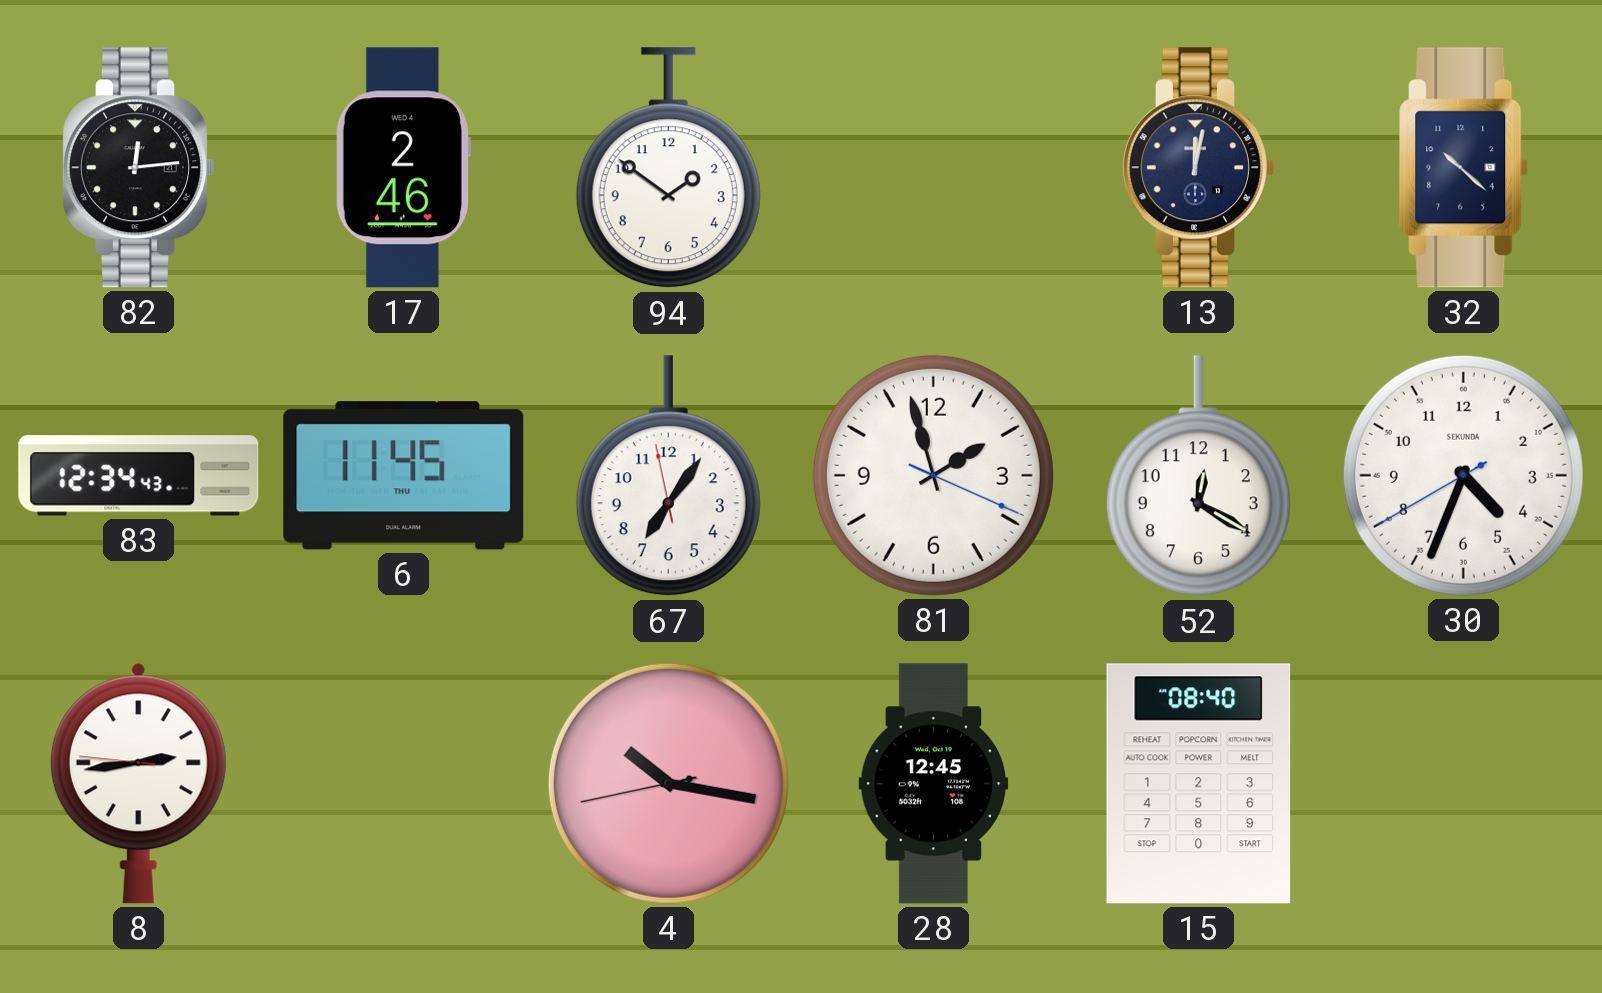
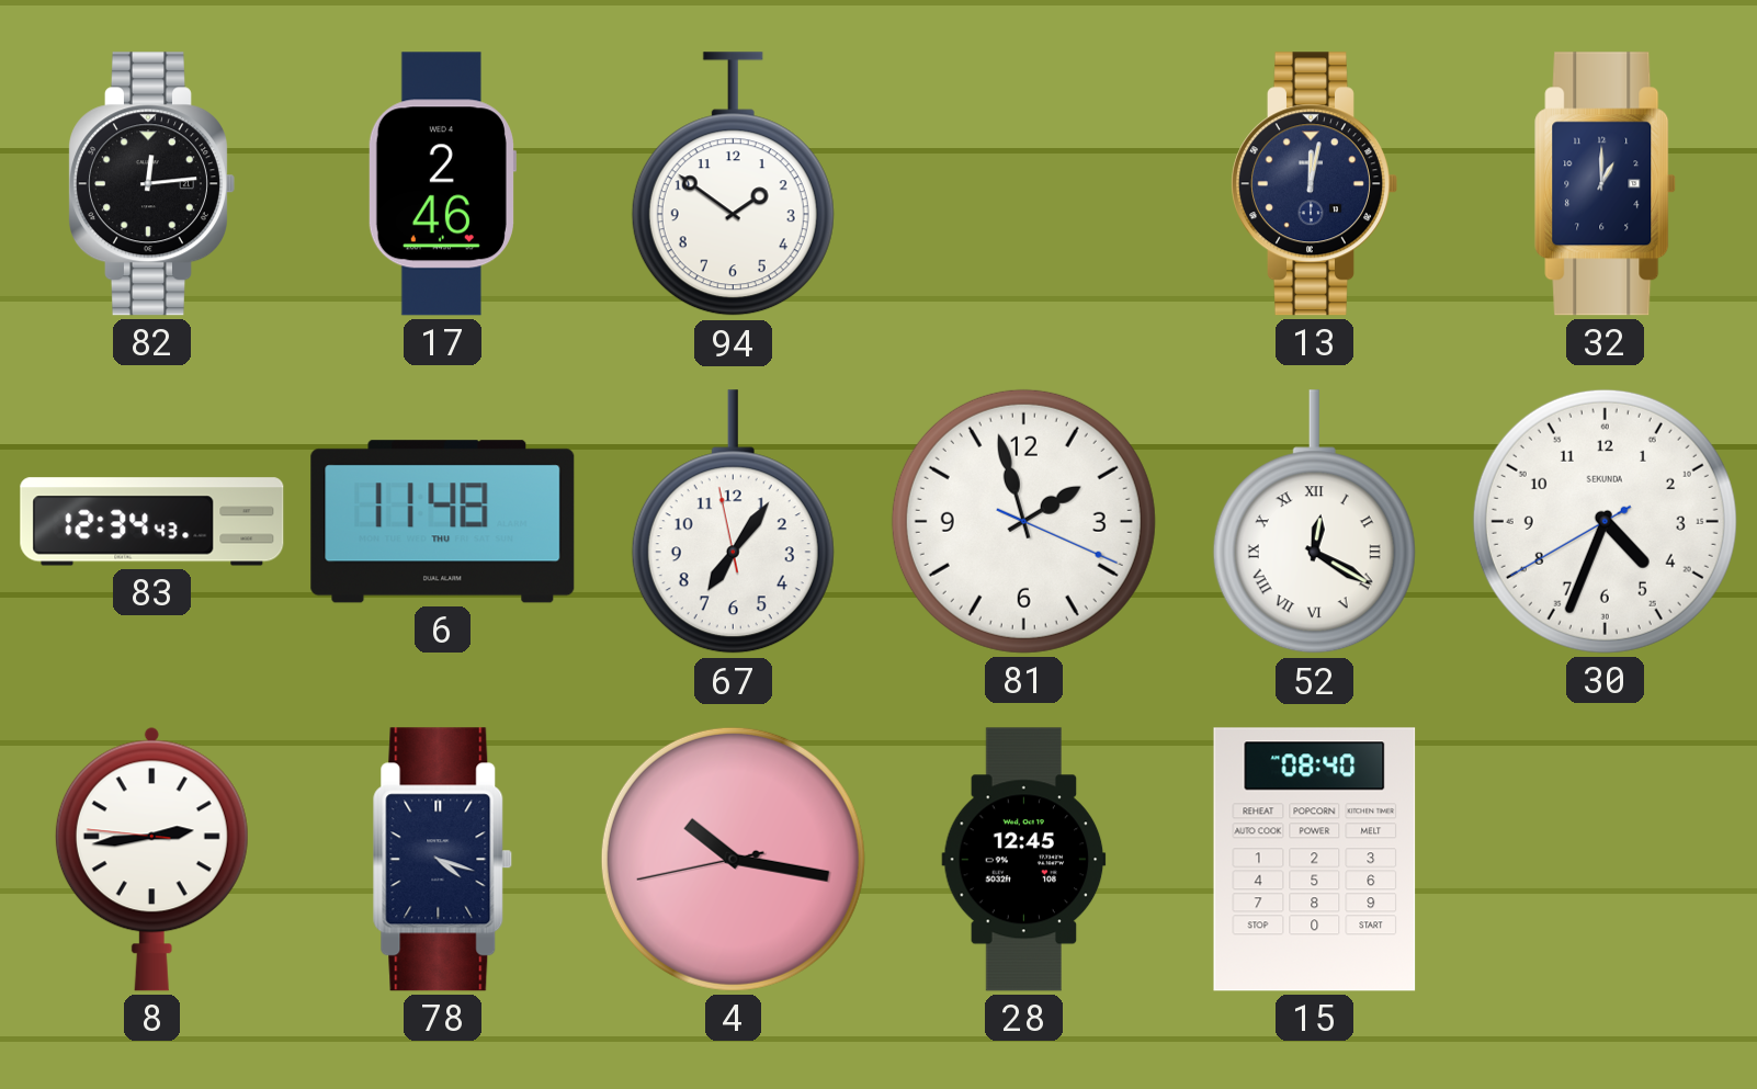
32: 10:22 -> 1:00
6: 11:45 -> 11:48
52 numerals: Arabic -> Roman
78: none -> 4:18
